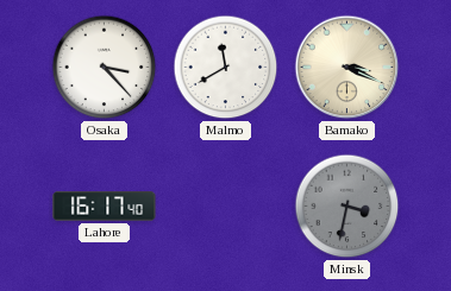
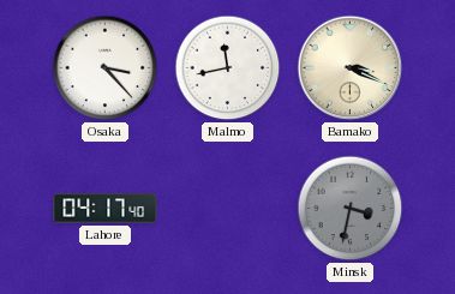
Malmo: 11:40 -> 11:43
Lahore: 16:17 -> 04:17
